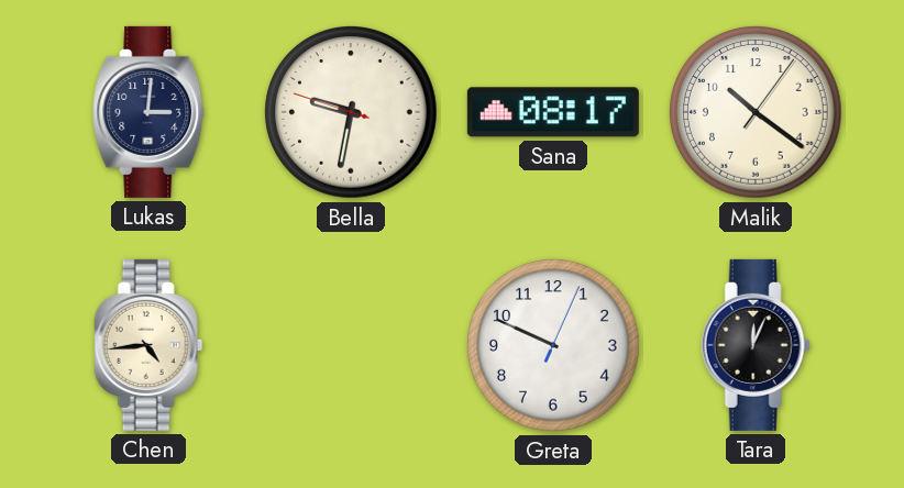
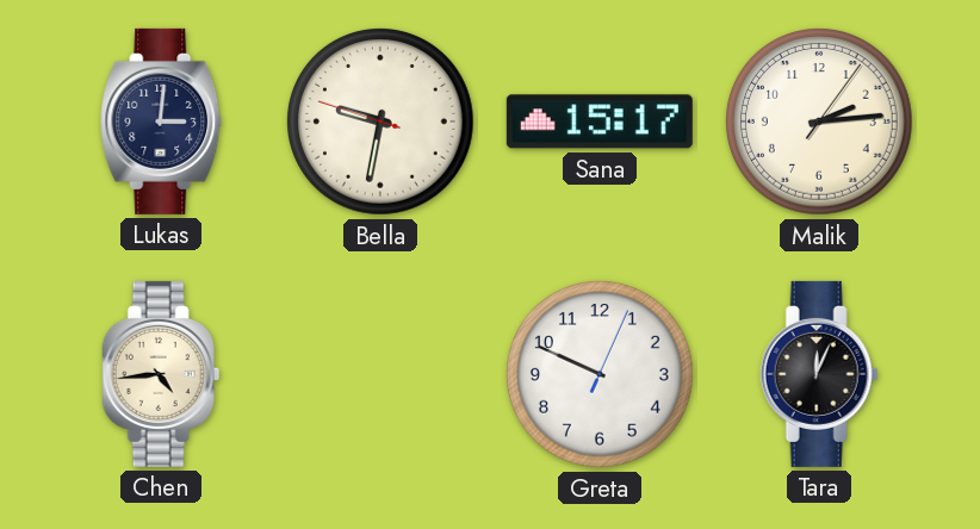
Sana: 08:17 -> 15:17
Malik: 10:21 -> 2:14
